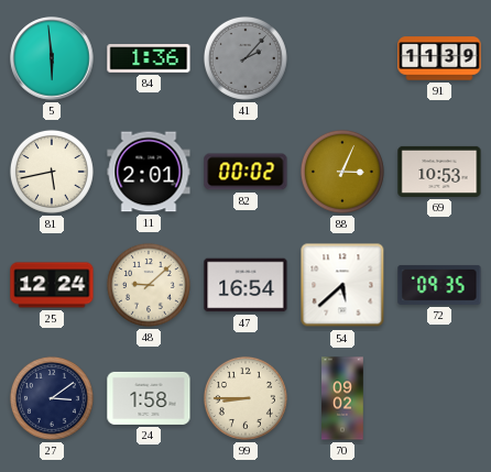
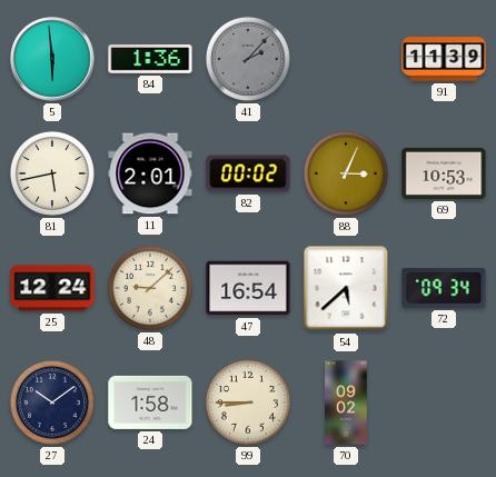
72: 09:35 -> 09:34
27: 3:09 -> 10:09
